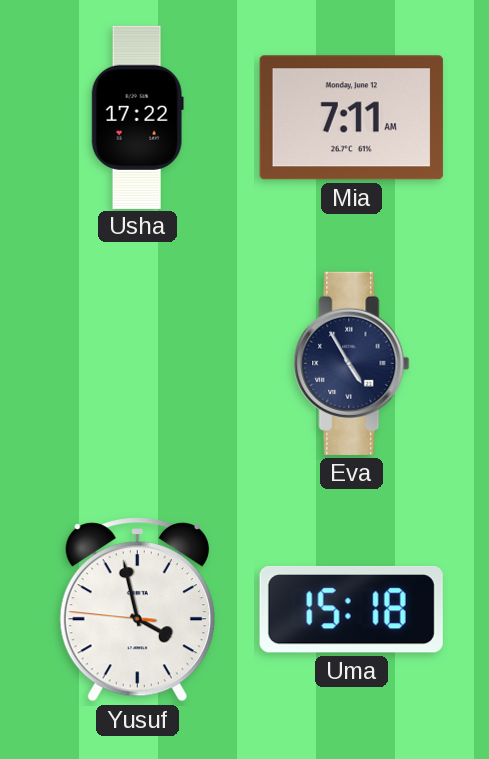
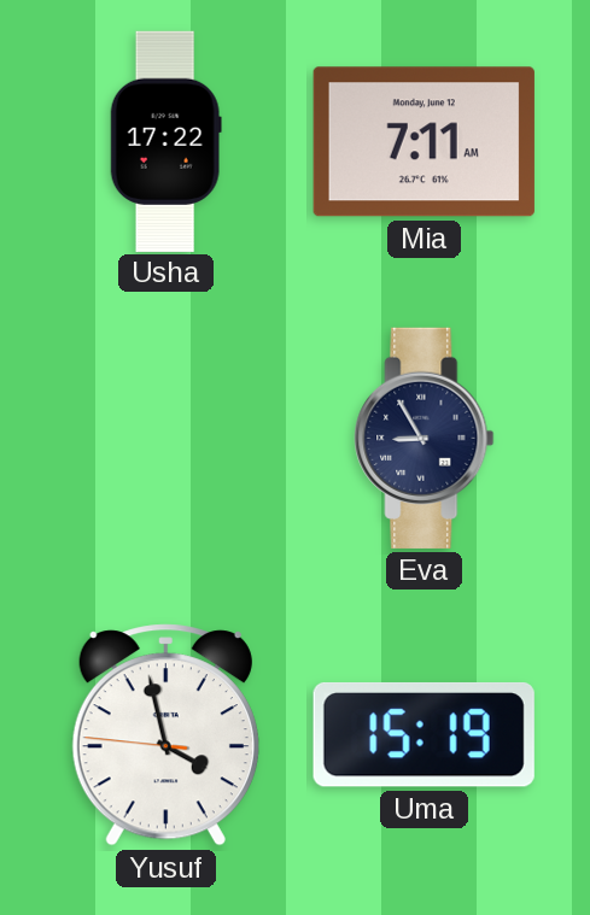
Eva: 4:55 -> 8:55
Uma: 15:18 -> 15:19
